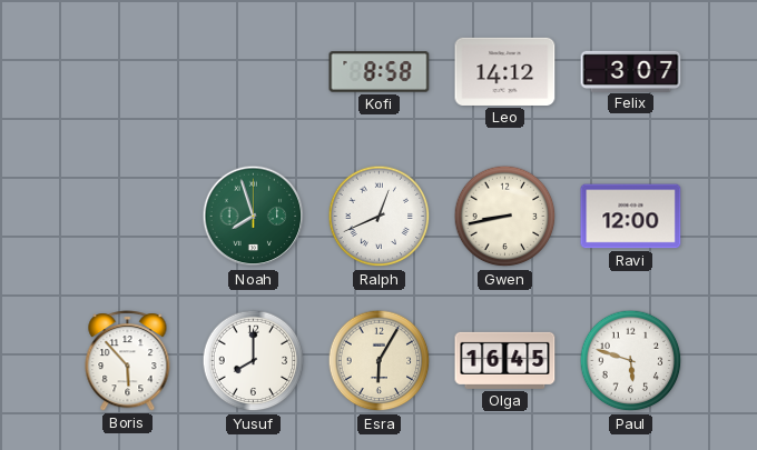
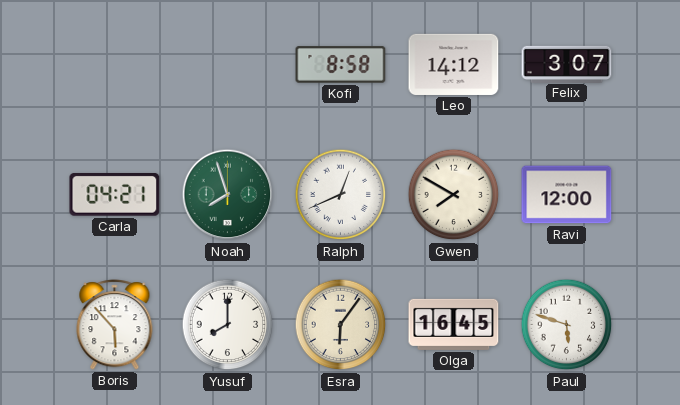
Carla: none -> 04:21
Gwen: 8:43 -> 7:50
Esra: 6:05 -> 6:06
